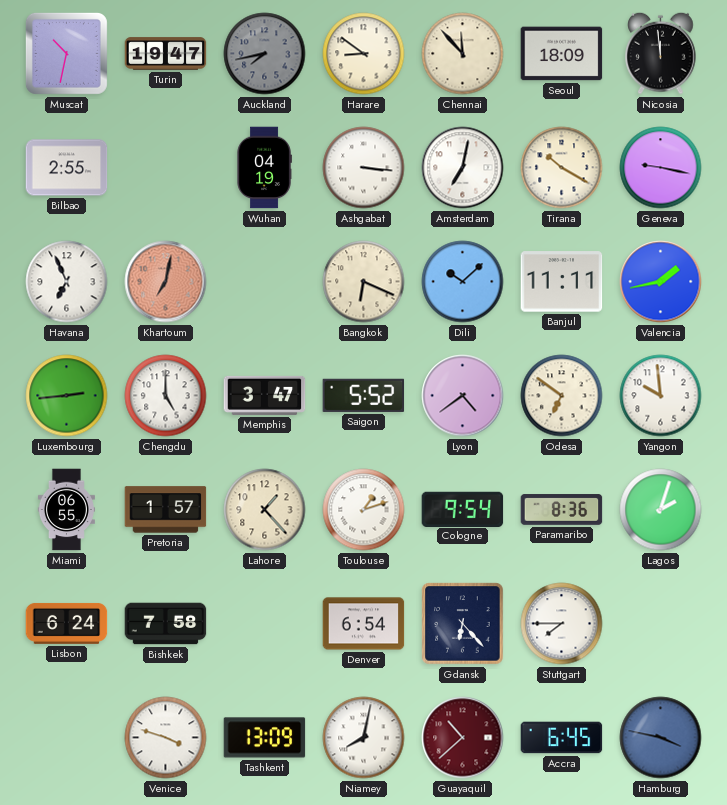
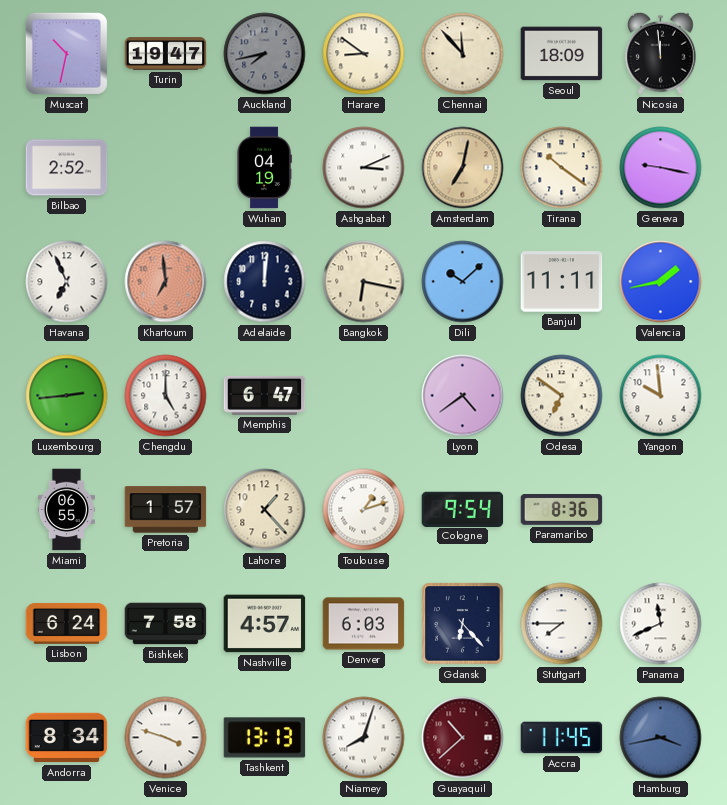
Bilbao: 2:55 -> 2:52
Ashgabat: 3:16 -> 3:11
Amsterdam dial: white -> champagne
Tirana: 10:20 -> 10:21
Khartoum: 7:02 -> 6:59
Adelaide: none -> 12:01
Bangkok: 6:19 -> 6:17
Memphis: 3:47 -> 6:47
Saigon: 5:52 -> none
Lagos: 2:03 -> none
Nashville: none -> 4:57
Denver: 6:54 -> 6:03
Panama: none -> 11:41
Andorra: none -> 8:34
Tashkent: 13:09 -> 13:13
Niamey: 8:02 -> 8:03
Accra: 6:45 -> 11:45
Hamburg: 3:47 -> 3:43
